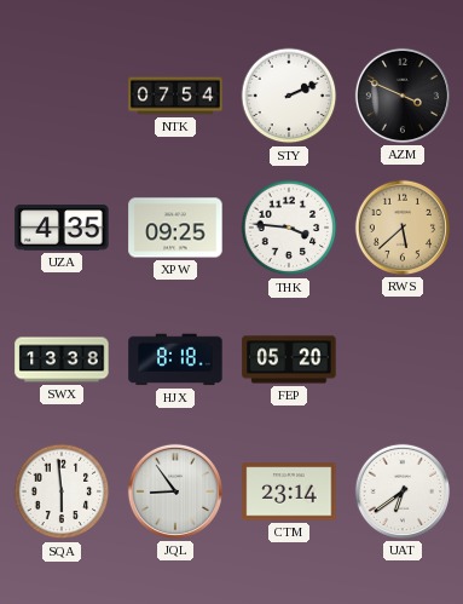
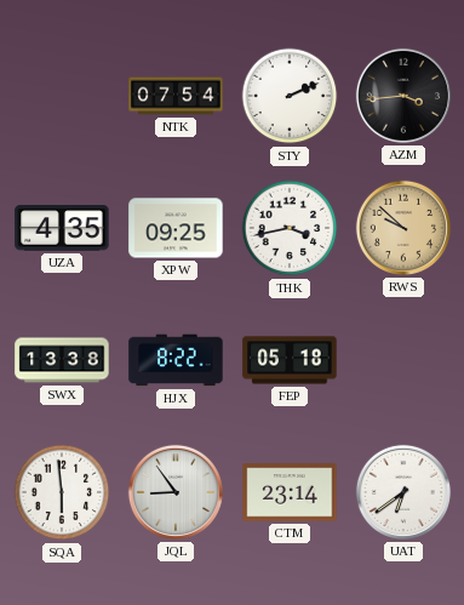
AZM: 3:49 -> 3:44
THK: 3:46 -> 3:43
RWS: 5:38 -> 9:52
HJX: 8:18 -> 8:22
FEP: 05:20 -> 05:18
